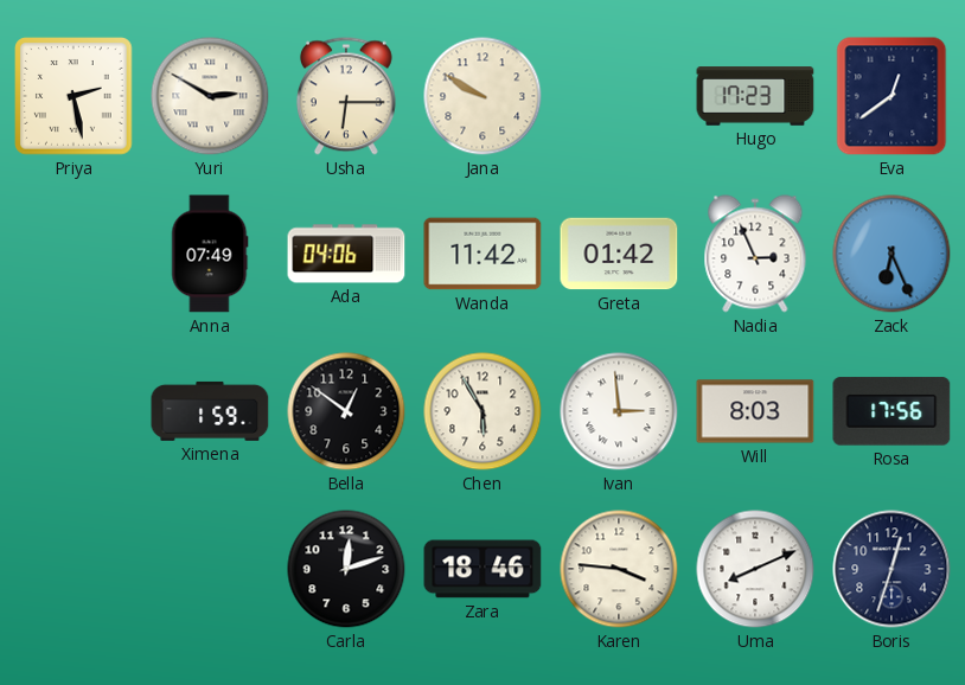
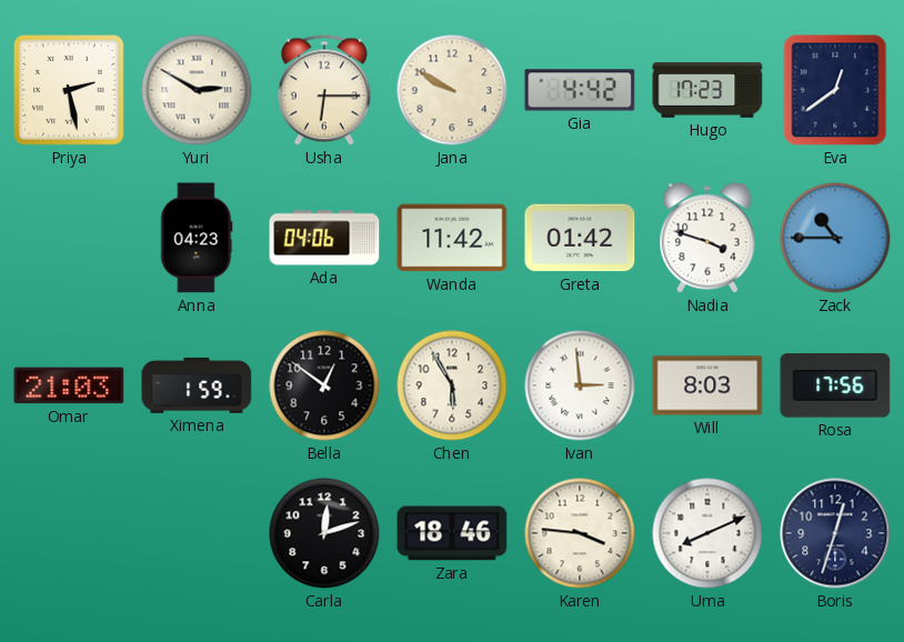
Gia: none -> 4:42
Anna: 07:49 -> 04:23
Nadia: 2:56 -> 3:48
Zack: 6:26 -> 10:45
Omar: none -> 21:03
